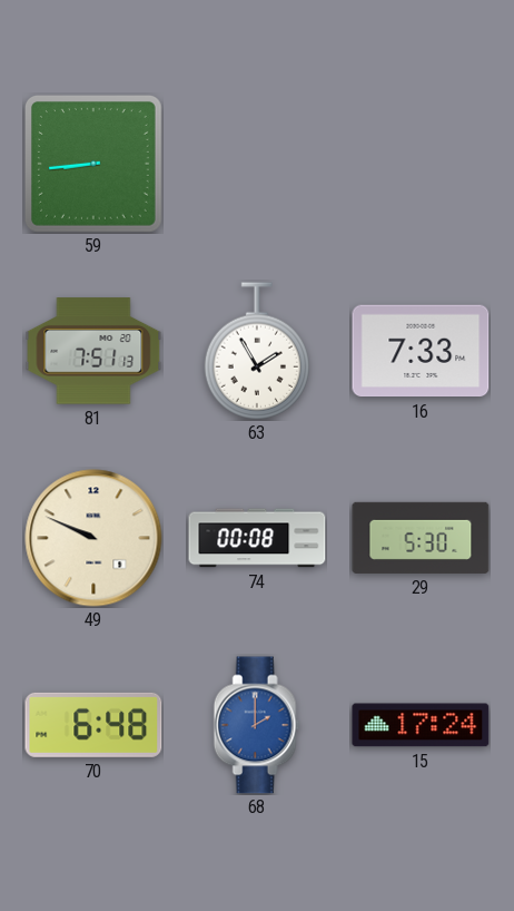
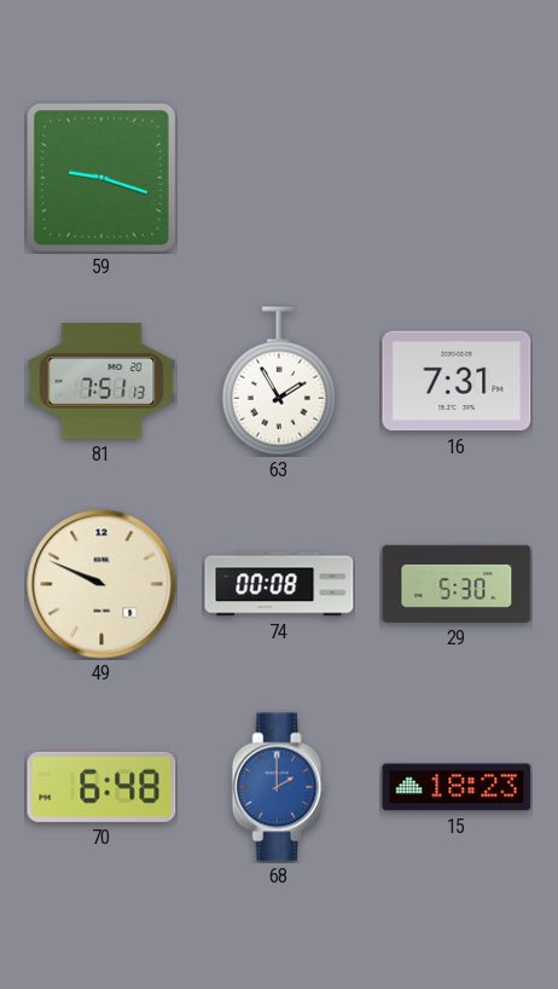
59: 8:44 -> 9:18
16: 7:33 -> 7:31
15: 17:24 -> 18:23
